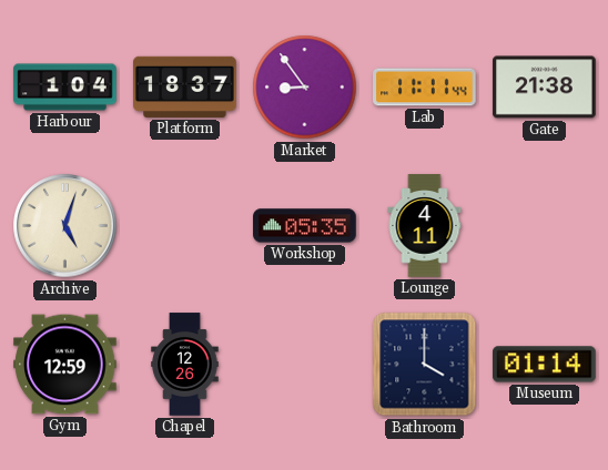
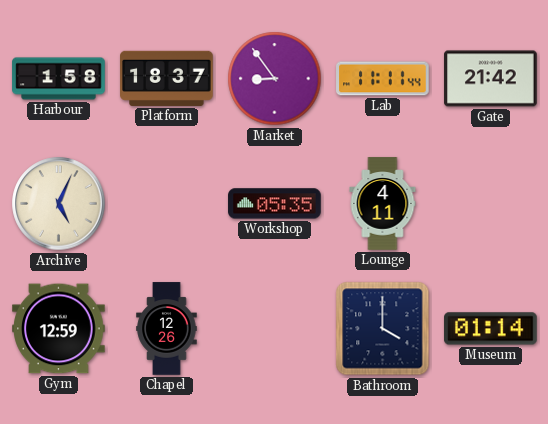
Harbour: 1:04 -> 1:58
Gate: 21:38 -> 21:42
Archive: 5:03 -> 5:04
